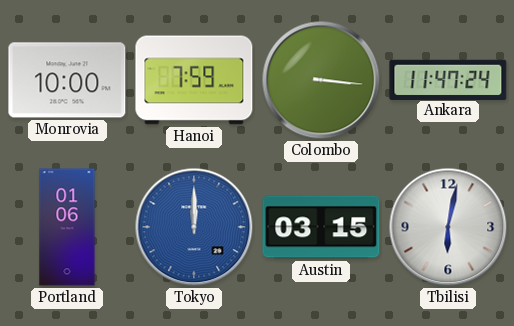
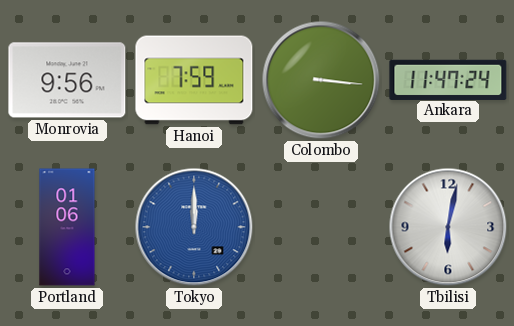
Monrovia: 10:00 -> 9:56
Austin: 03:15 -> none
